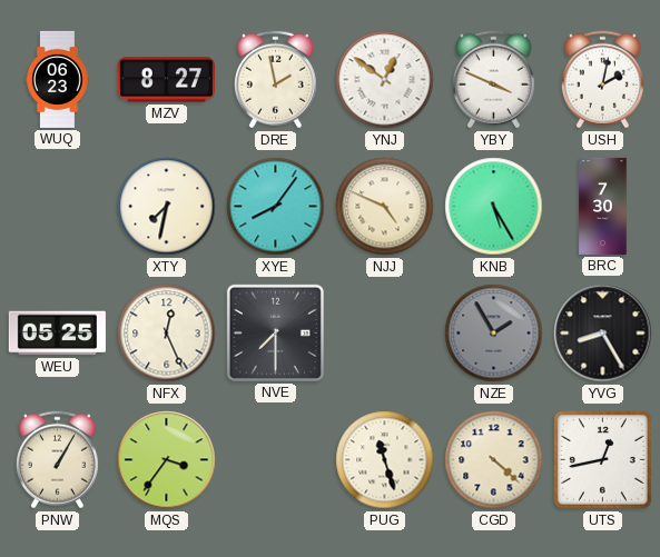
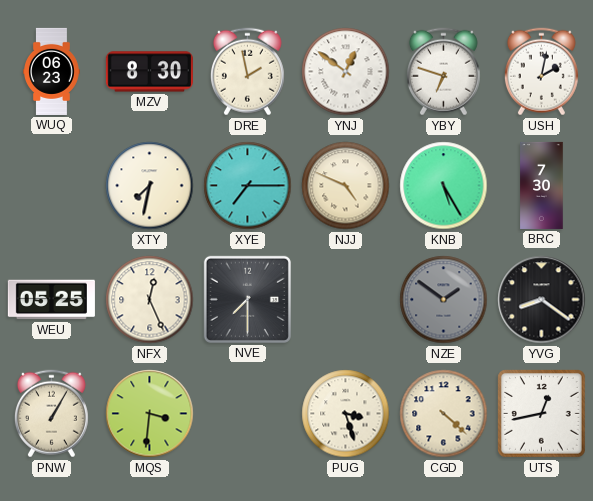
MZV: 8:27 -> 8:30
YBY: 3:49 -> 6:48
XYE: 8:06 -> 7:15
NZE: 1:55 -> 1:51
YVG: 8:25 -> 8:21
MQS: 3:36 -> 3:31
PUG: 11:27 -> 3:27
